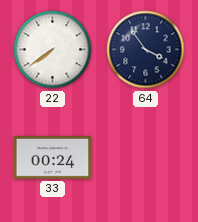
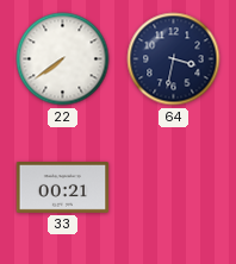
64: 3:54 -> 3:32
33: 00:24 -> 00:21
